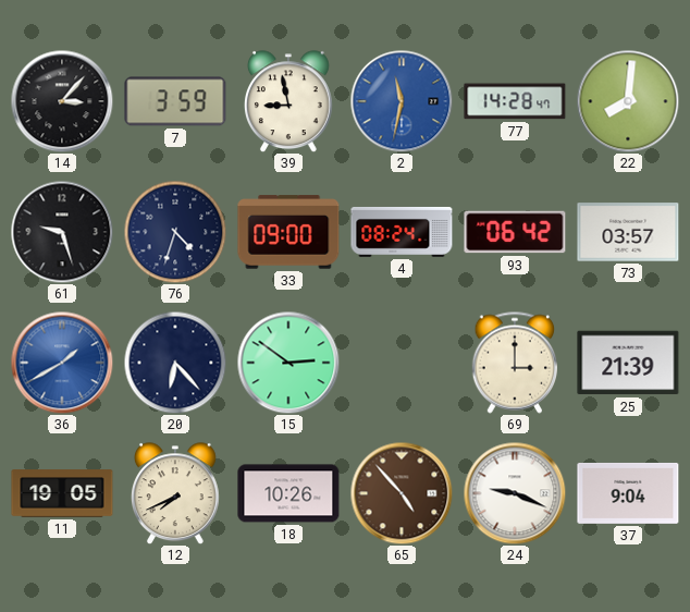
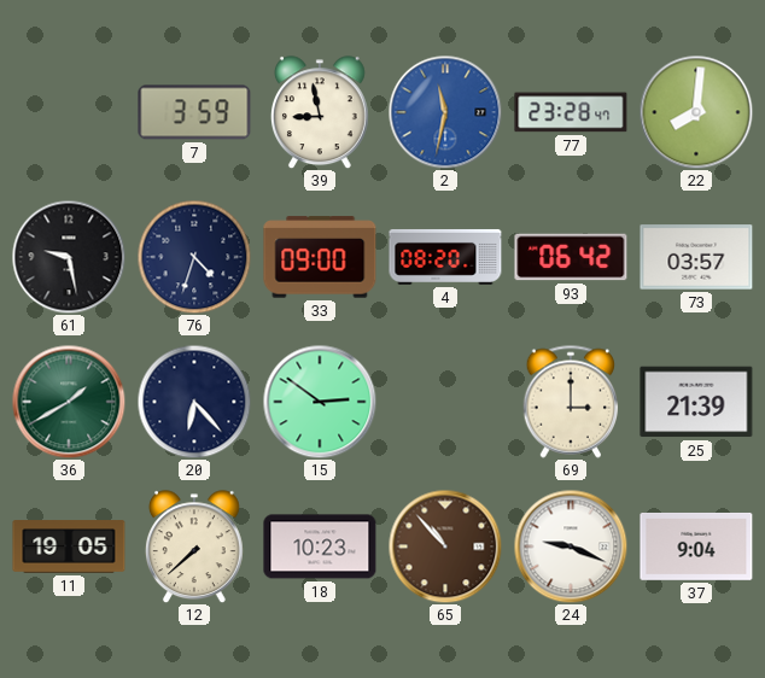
14: 3:07 -> none
77: 14:28 -> 23:28
61: 9:27 -> 9:28
4: 08:24 -> 08:20
36 dial: blue -> green
12: 7:41 -> 7:38
18: 10:26 -> 10:23
65: 4:53 -> 10:53
